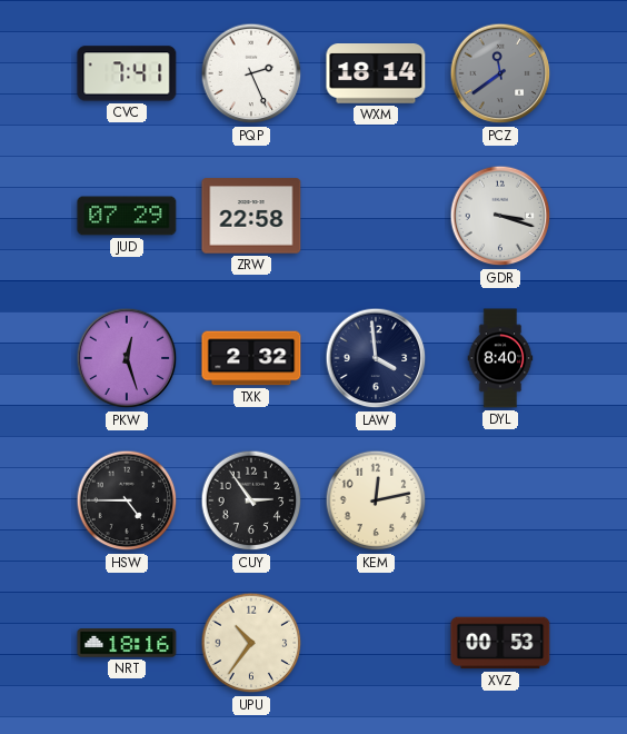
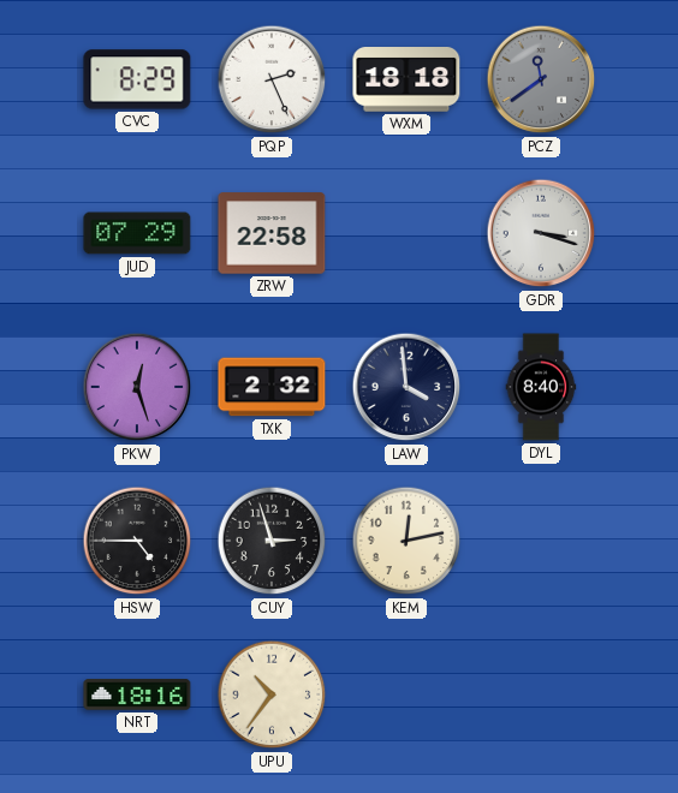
CVC: 7:41 -> 8:29
WXM: 18:14 -> 18:18
CUY: 2:54 -> 2:57
XVZ: 00:53 -> none
